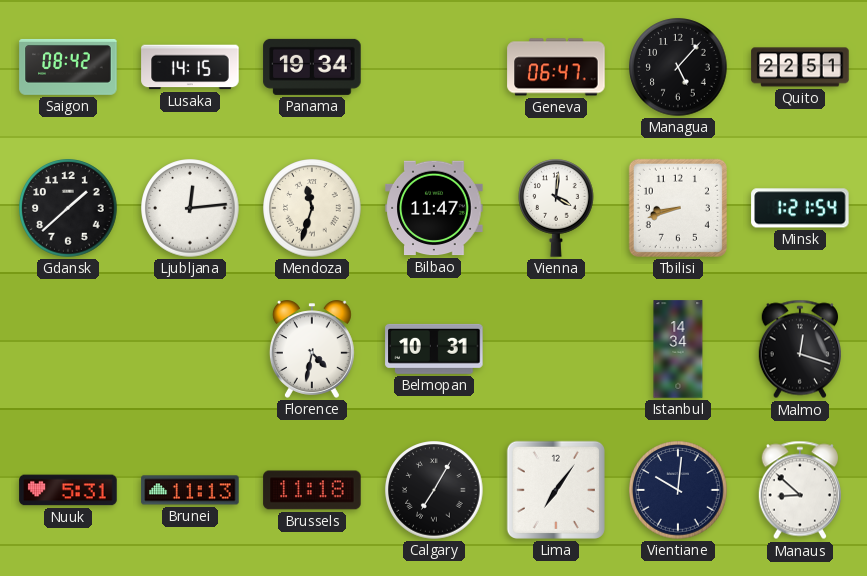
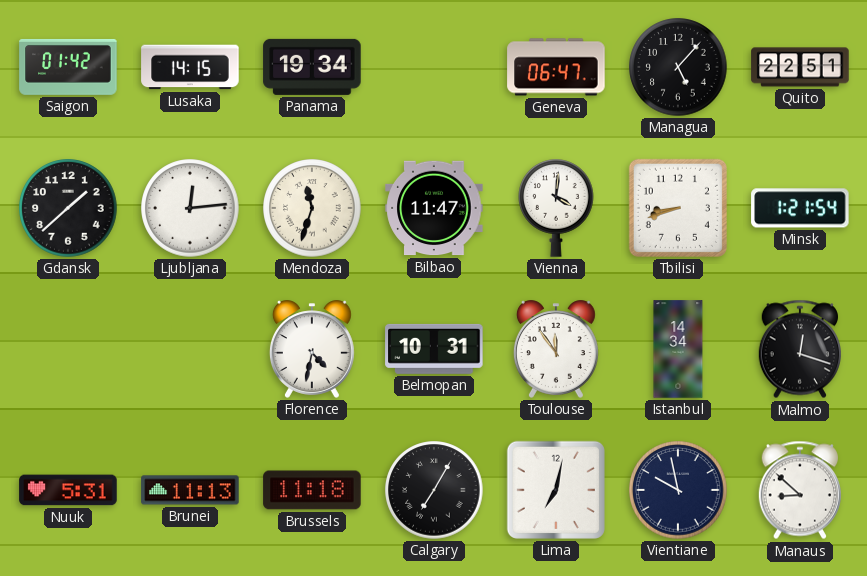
Saigon: 08:42 -> 01:42
Toulouse: none -> 11:54
Lima: 7:06 -> 7:02
Vientiane: 10:01 -> 9:58
